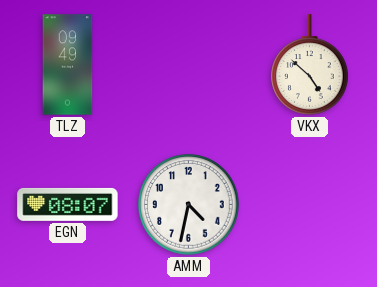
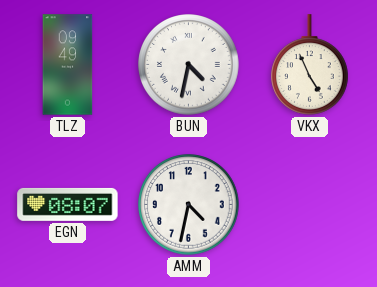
BUN: none -> 4:32
VKX: 4:52 -> 4:56
